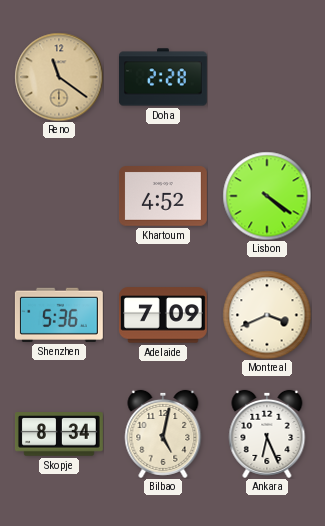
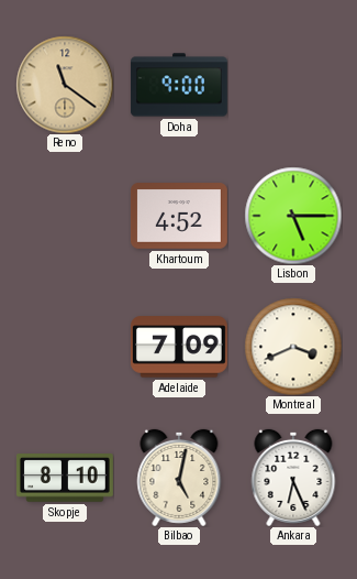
Doha: 2:28 -> 9:00
Lisbon: 4:21 -> 5:15
Shenzhen: 5:36 -> none
Skopje: 8:34 -> 8:10
